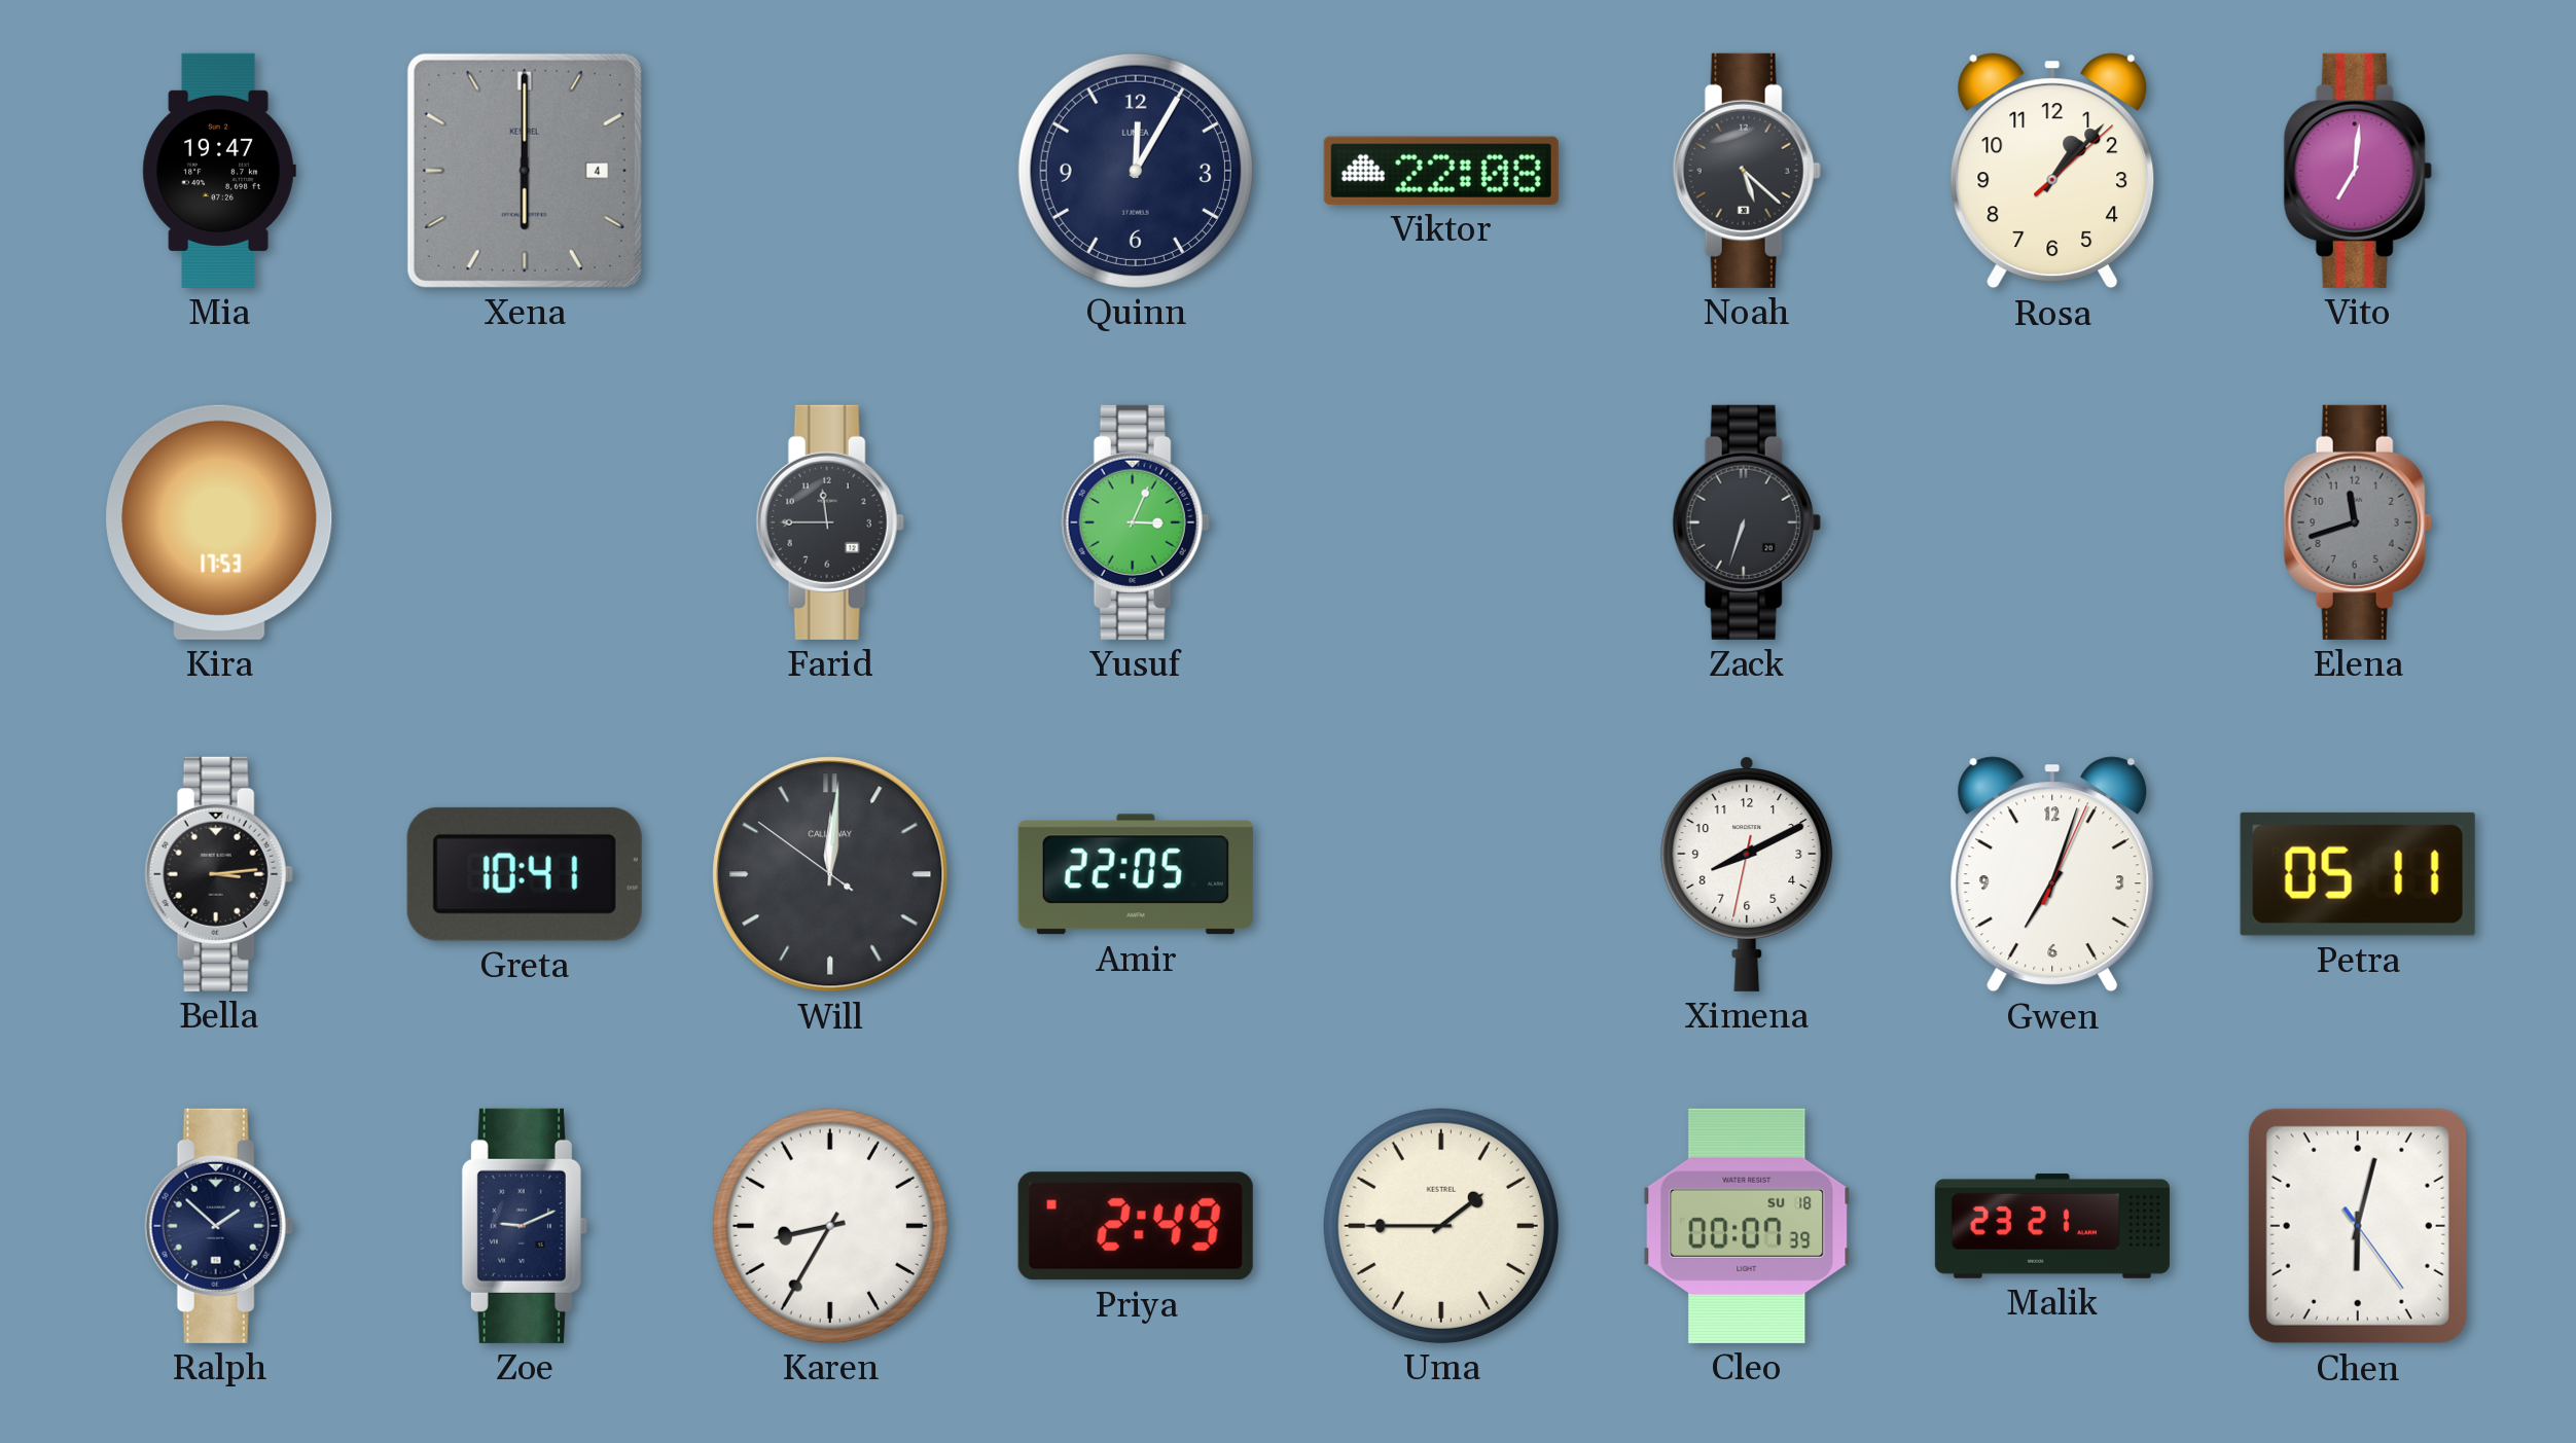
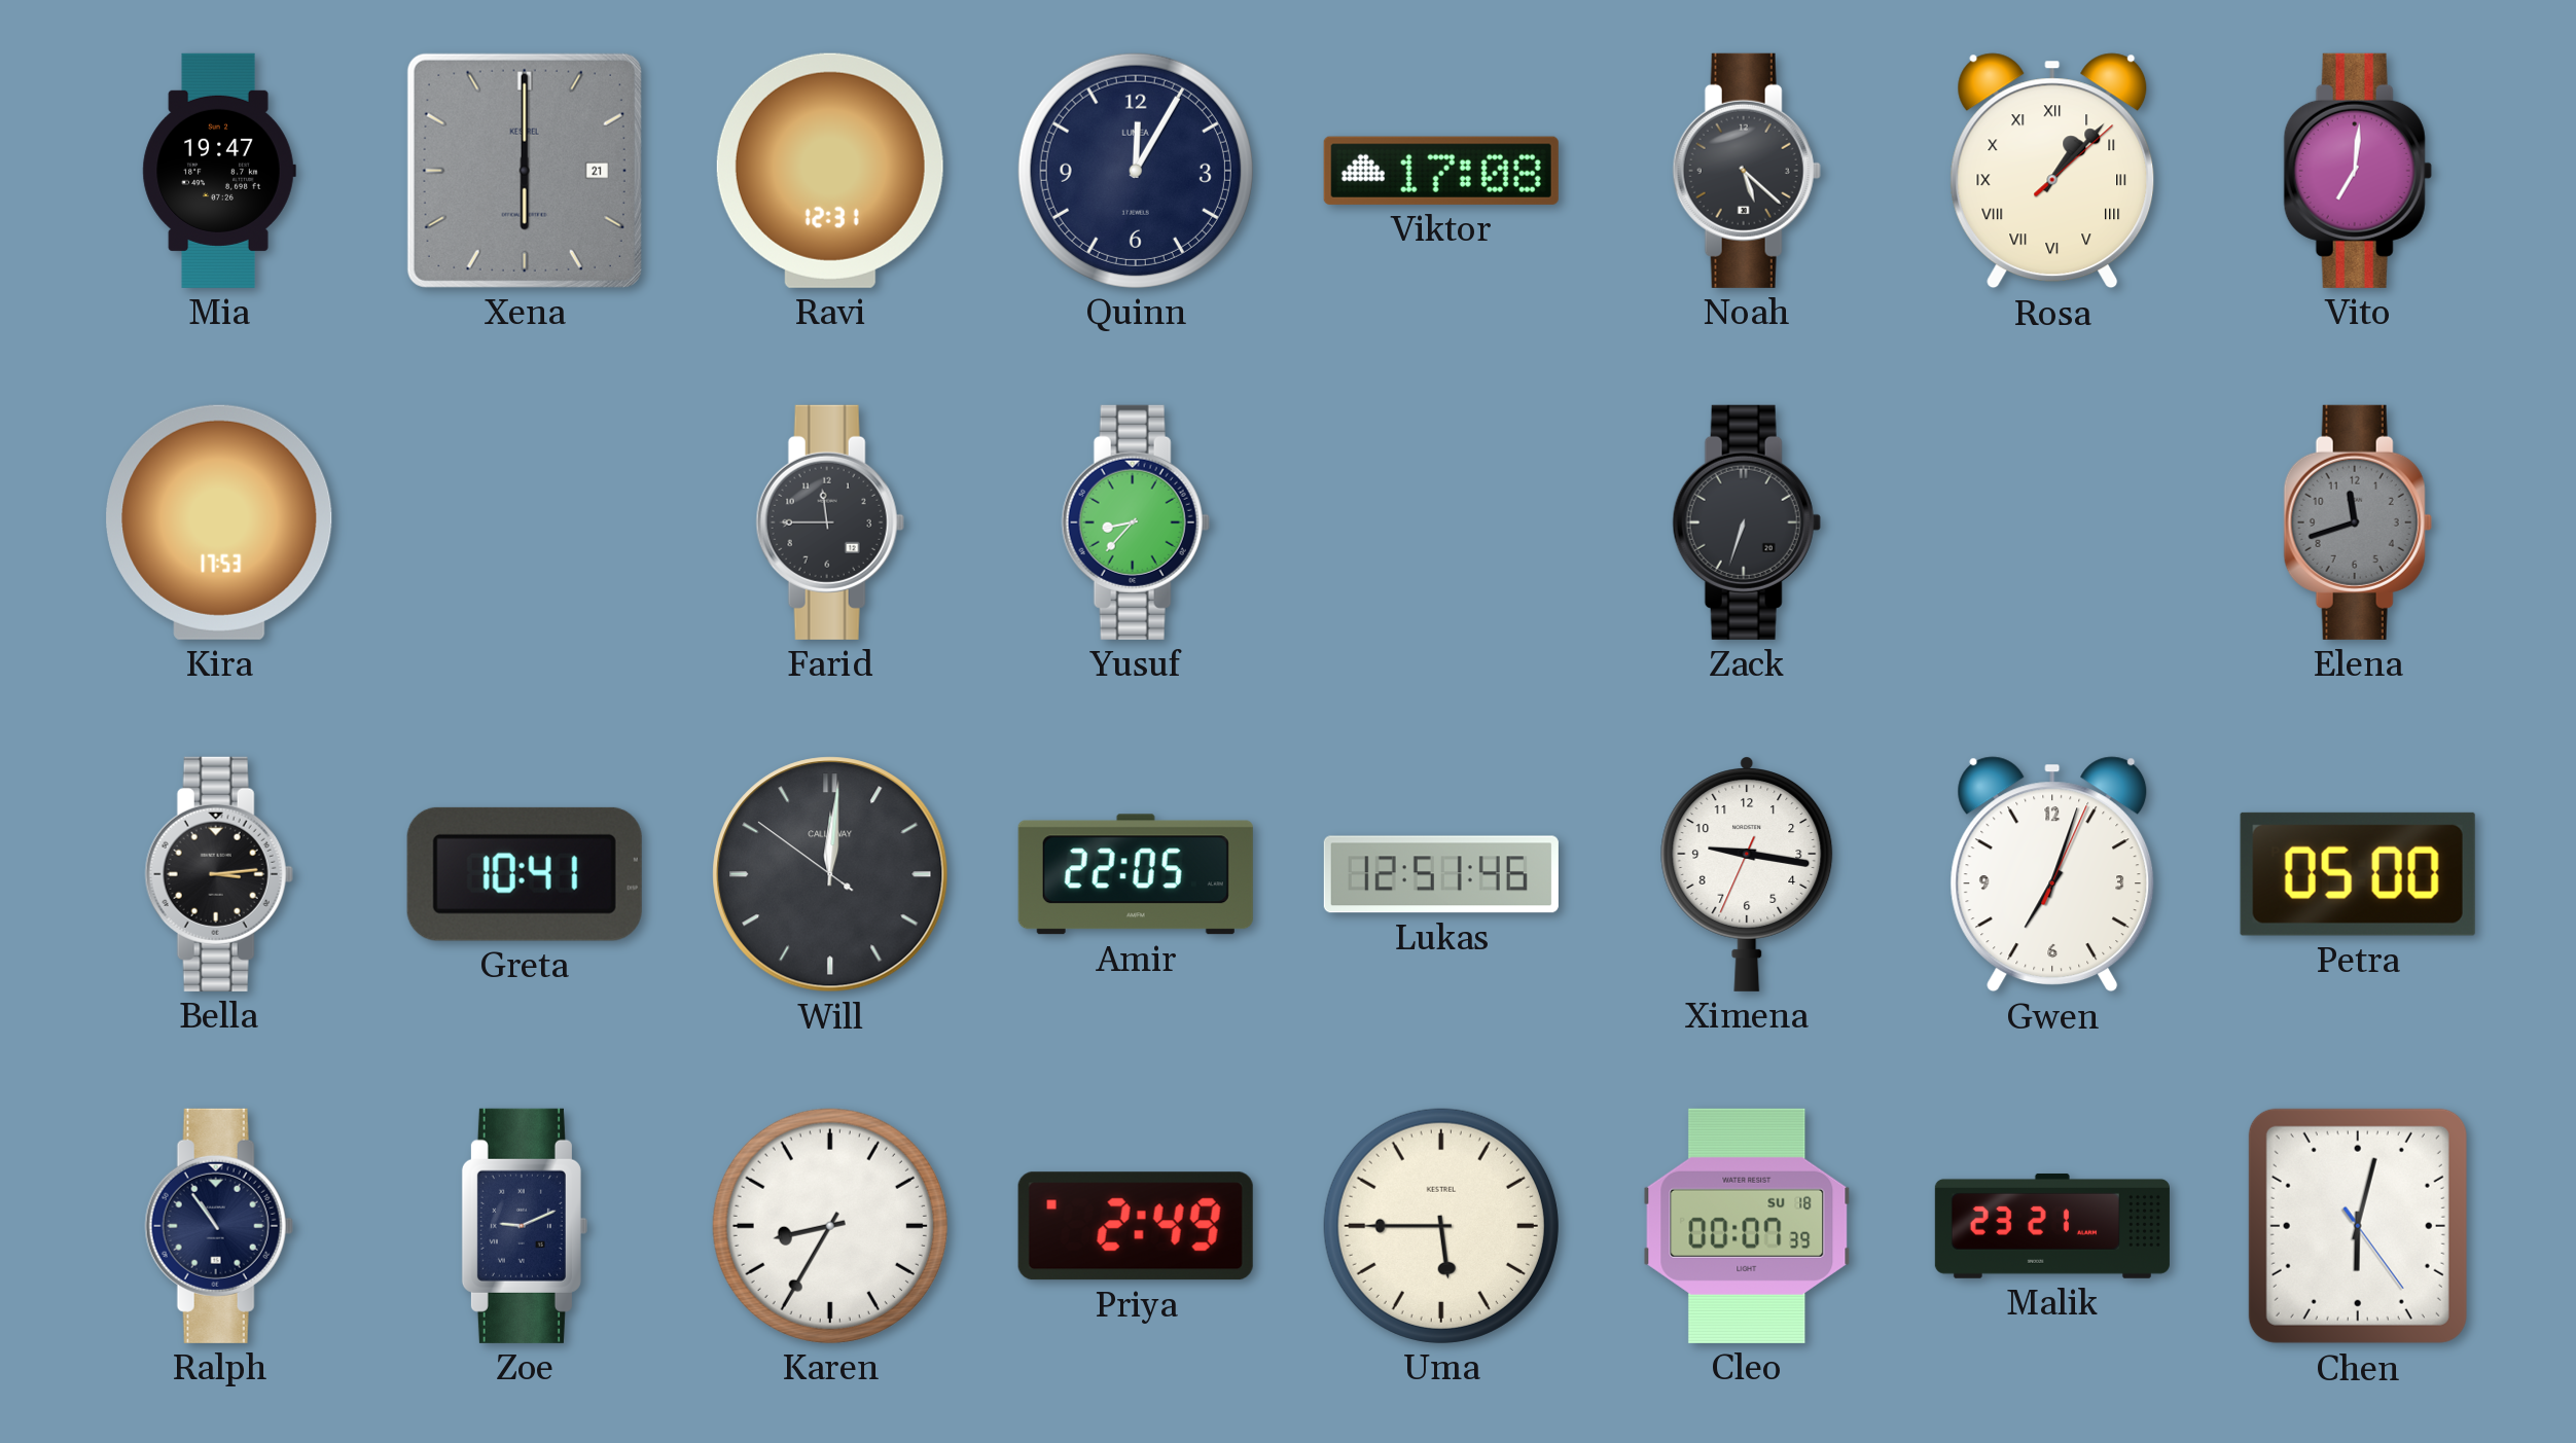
Xena date: 4 -> 21
Ravi: none -> 12:31
Viktor: 22:08 -> 17:08
Rosa numerals: Arabic -> Roman
Yusuf: 3:04 -> 8:37
Lukas: none -> 12:51
Ximena: 8:10 -> 9:16
Petra: 05:11 -> 05:00
Ralph: 1:52 -> 10:54
Uma: 1:45 -> 5:45
